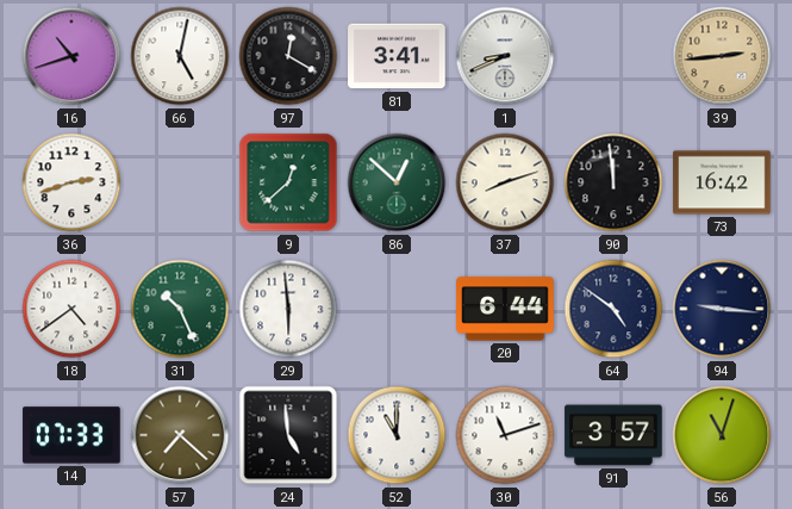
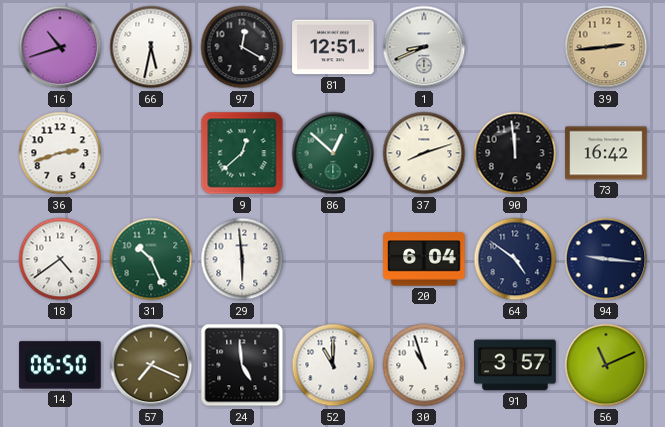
66: 5:02 -> 5:32
81: 3:41 -> 12:51
20: 6:44 -> 6:04
14: 07:33 -> 06:50
57: 7:22 -> 7:19
30: 11:12 -> 10:57
56: 11:03 -> 11:11
